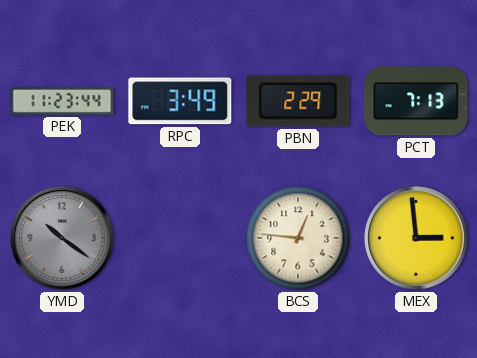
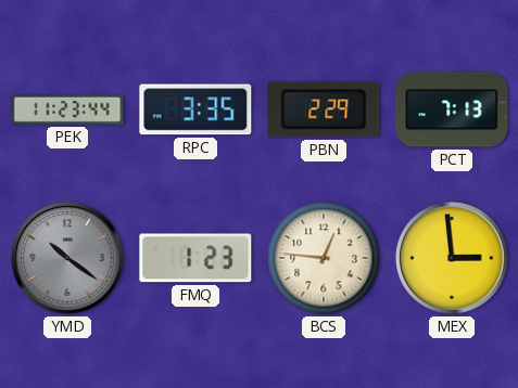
RPC: 3:49 -> 3:35
FMQ: none -> 1:23
